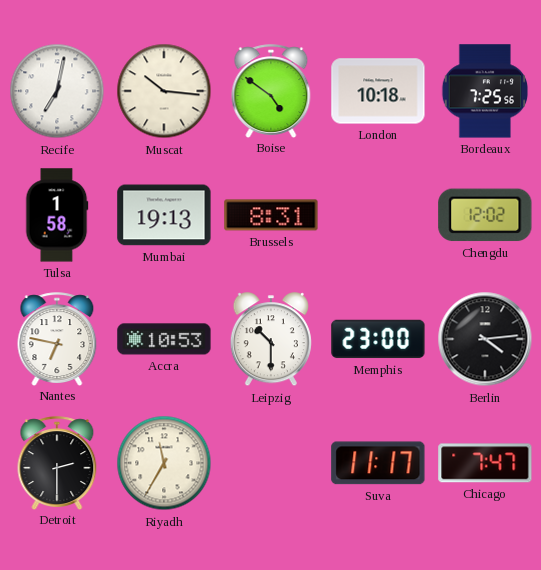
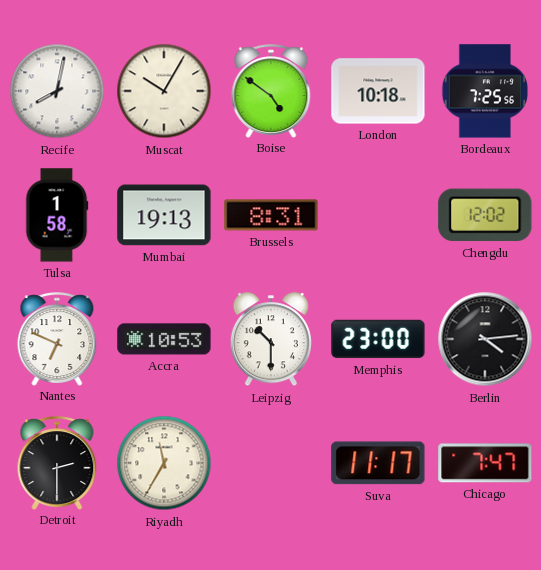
Recife: 7:02 -> 8:02
Muscat: 10:16 -> 10:05
Nantes: 6:47 -> 6:49
